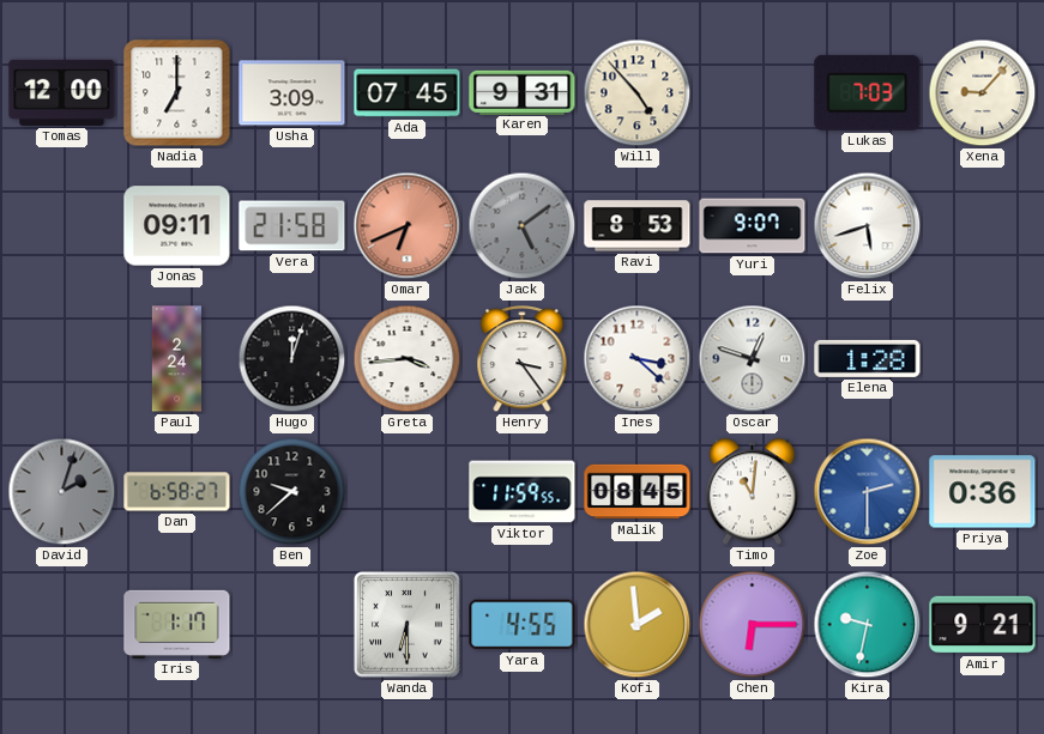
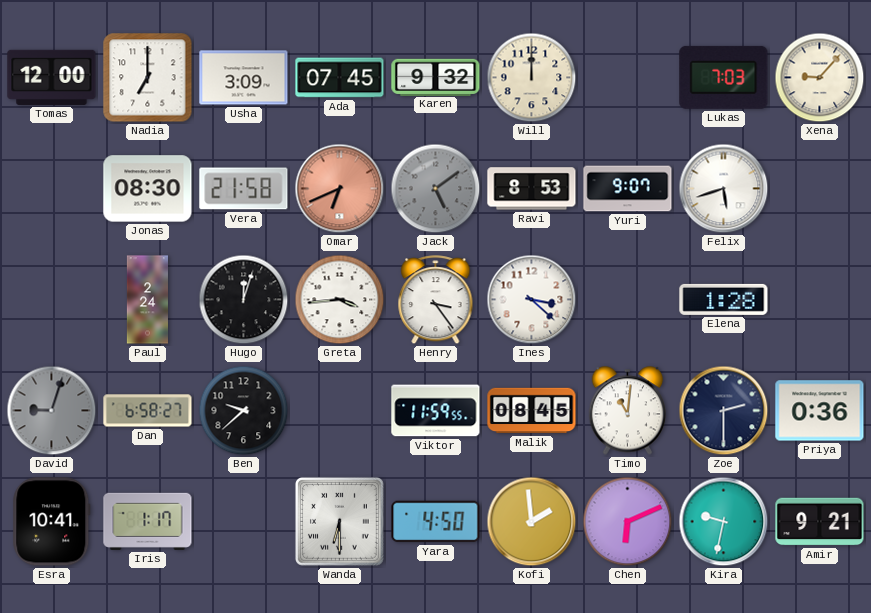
Karen: 9:31 -> 9:32
Will: 4:53 -> 12:00
Jonas: 09:11 -> 08:30
Oscar: 12:48 -> none
David: 2:03 -> 9:03
Zoe dial: blue -> navy
Esra: none -> 10:41
Yara: 4:55 -> 4:50
Chen: 6:15 -> 6:11
